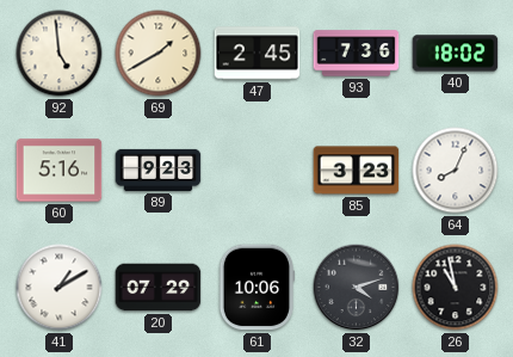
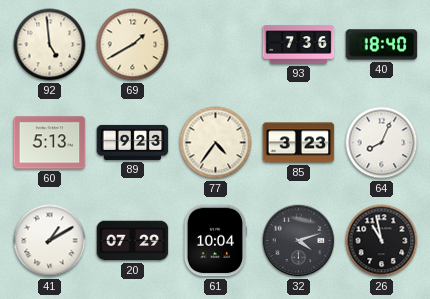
47: 2:45 -> none
40: 18:02 -> 18:40
60: 5:16 -> 5:13
77: none -> 4:36
61: 10:06 -> 10:04
